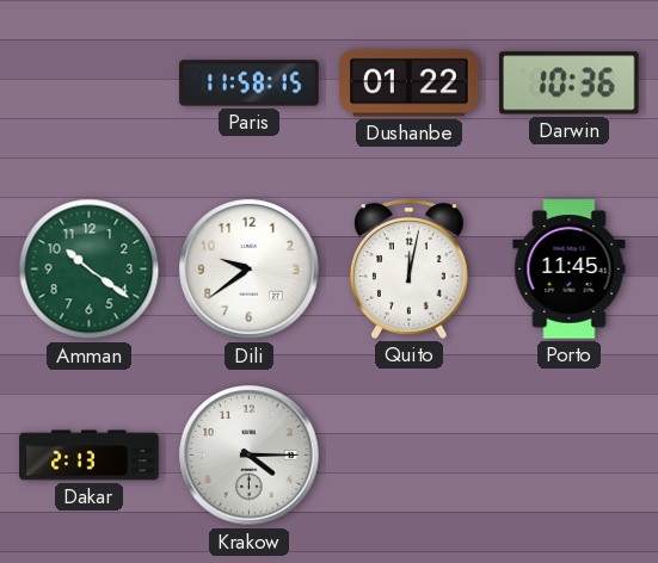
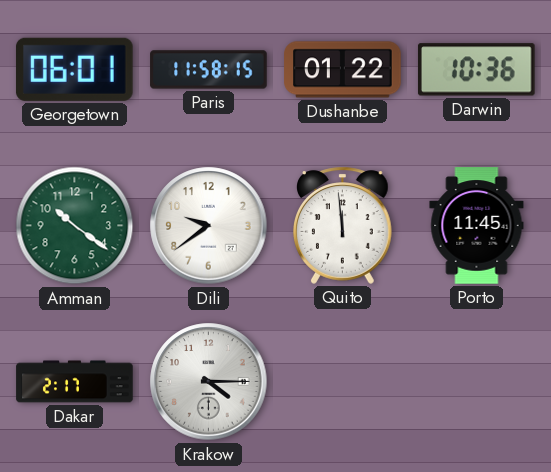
Georgetown: none -> 06:01
Quito: 12:02 -> 11:59
Dakar: 2:13 -> 2:17
